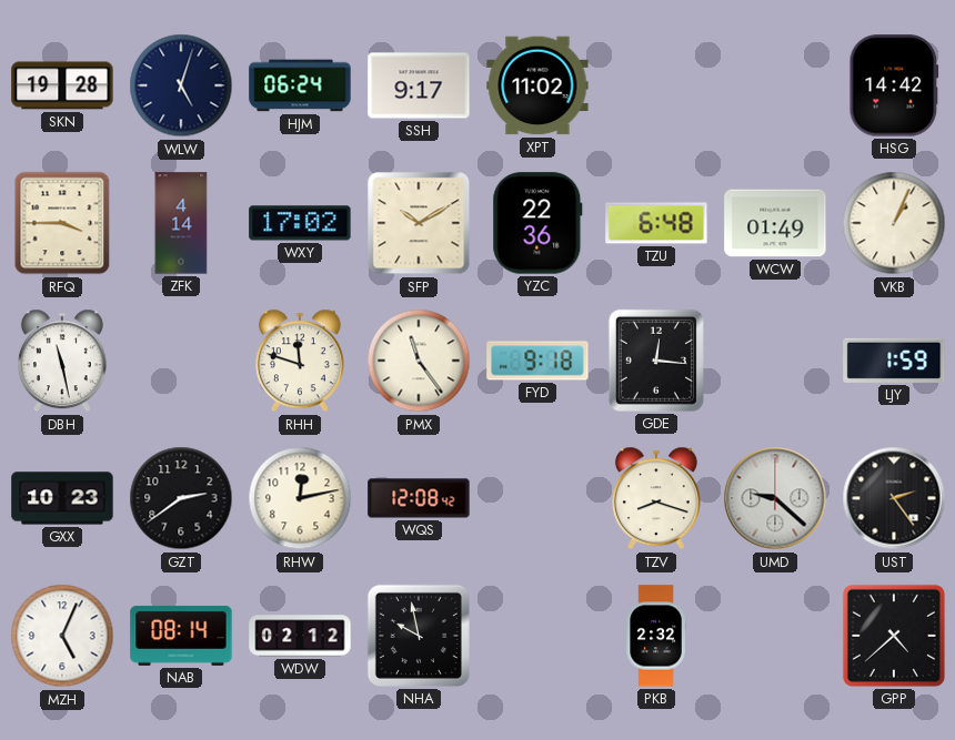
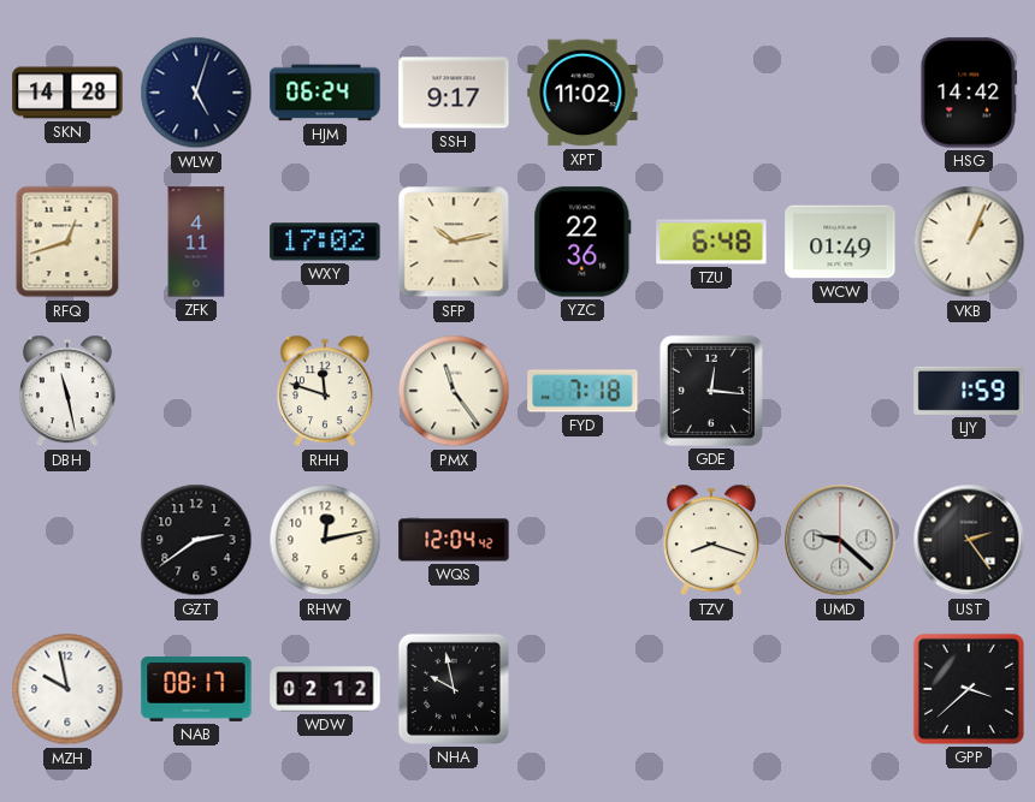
SKN: 19:28 -> 14:28
RFQ: 3:45 -> 12:42
ZFK: 4:14 -> 4:11
SFP: 10:10 -> 10:13
FYD: 9:18 -> 7:18
GXX: 10:23 -> none
WQS: 12:08 -> 12:04
MZH: 5:04 -> 9:58
NAB: 08:14 -> 08:17
PKB: 2:32 -> none
GPP: 4:38 -> 3:38
